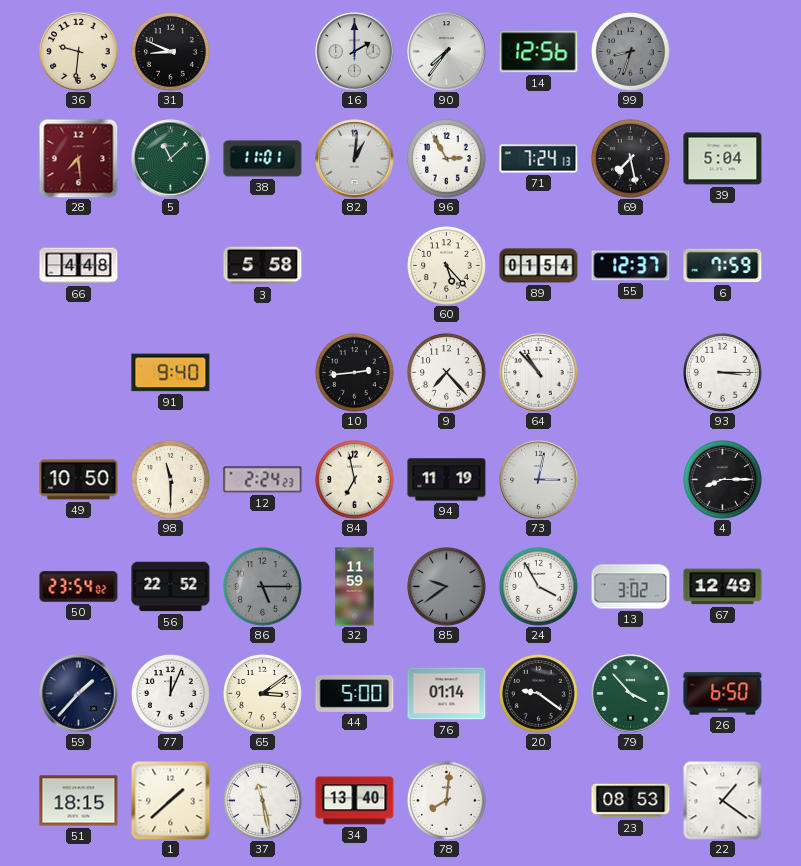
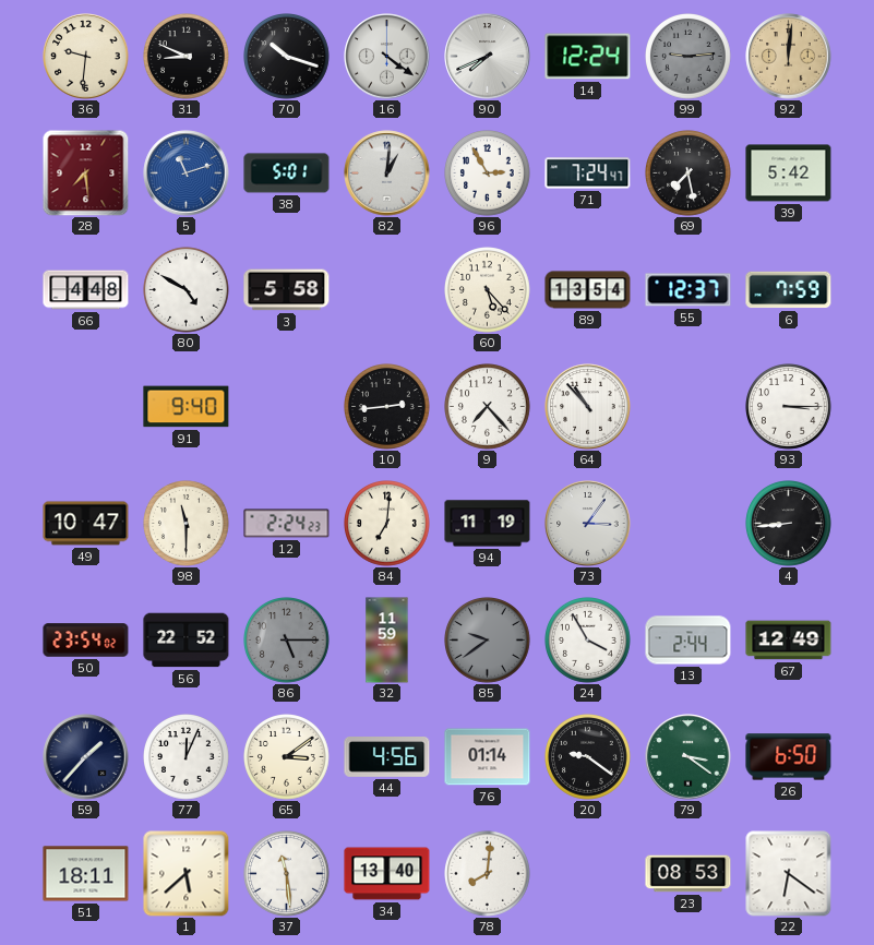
70: none -> 10:18
16: 2:00 -> 4:21
90: 7:36 -> 7:41
14: 12:56 -> 12:24
99: 8:33 -> 9:14
92: none -> 12:01
5: 11:08 -> 11:12
5 dial: green -> blue
38: 11:01 -> 5:01
71: 7:24:13 -> 7:24:47
39: 5:04 -> 5:42
80: none -> 4:50
89: 01:54 -> 13:54
49: 10:50 -> 10:47
84: 6:58 -> 7:01
73: 3:02 -> 3:06
4: 8:15 -> 8:44
13: 3:02 -> 2:44
44: 5:00 -> 4:56
79: 3:53 -> 3:21
51: 18:15 -> 18:11
1: 1:38 -> 5:38
37: 11:28 -> 11:29
22: 1:21 -> 6:21
